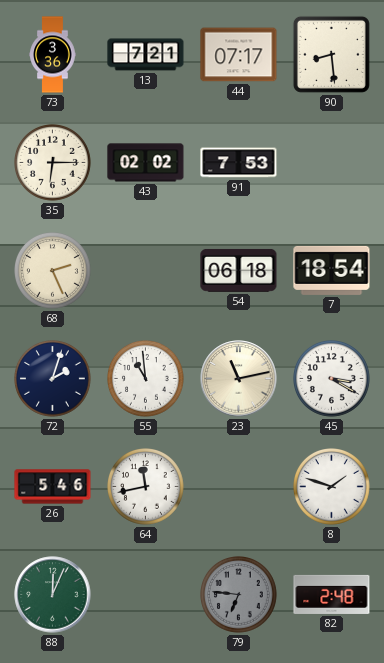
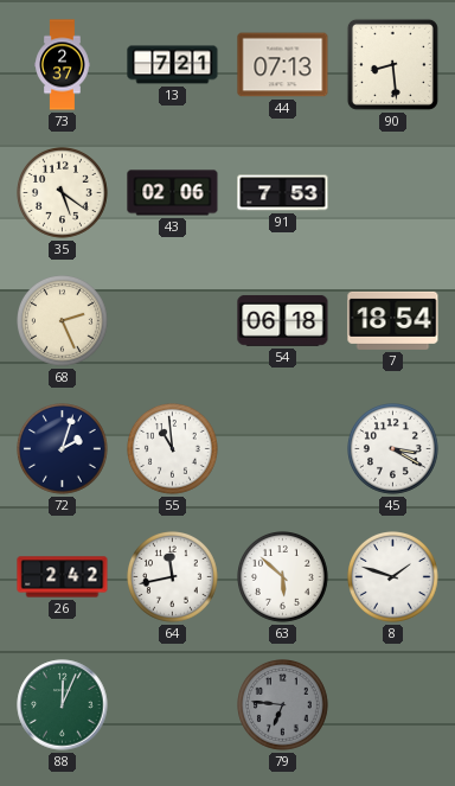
73: 3:36 -> 2:37
44: 07:17 -> 07:13
35: 6:15 -> 5:21
43: 02:02 -> 02:06
23: 11:13 -> none
26: 5:46 -> 2:42
63: none -> 5:52
82: 2:48 -> none
